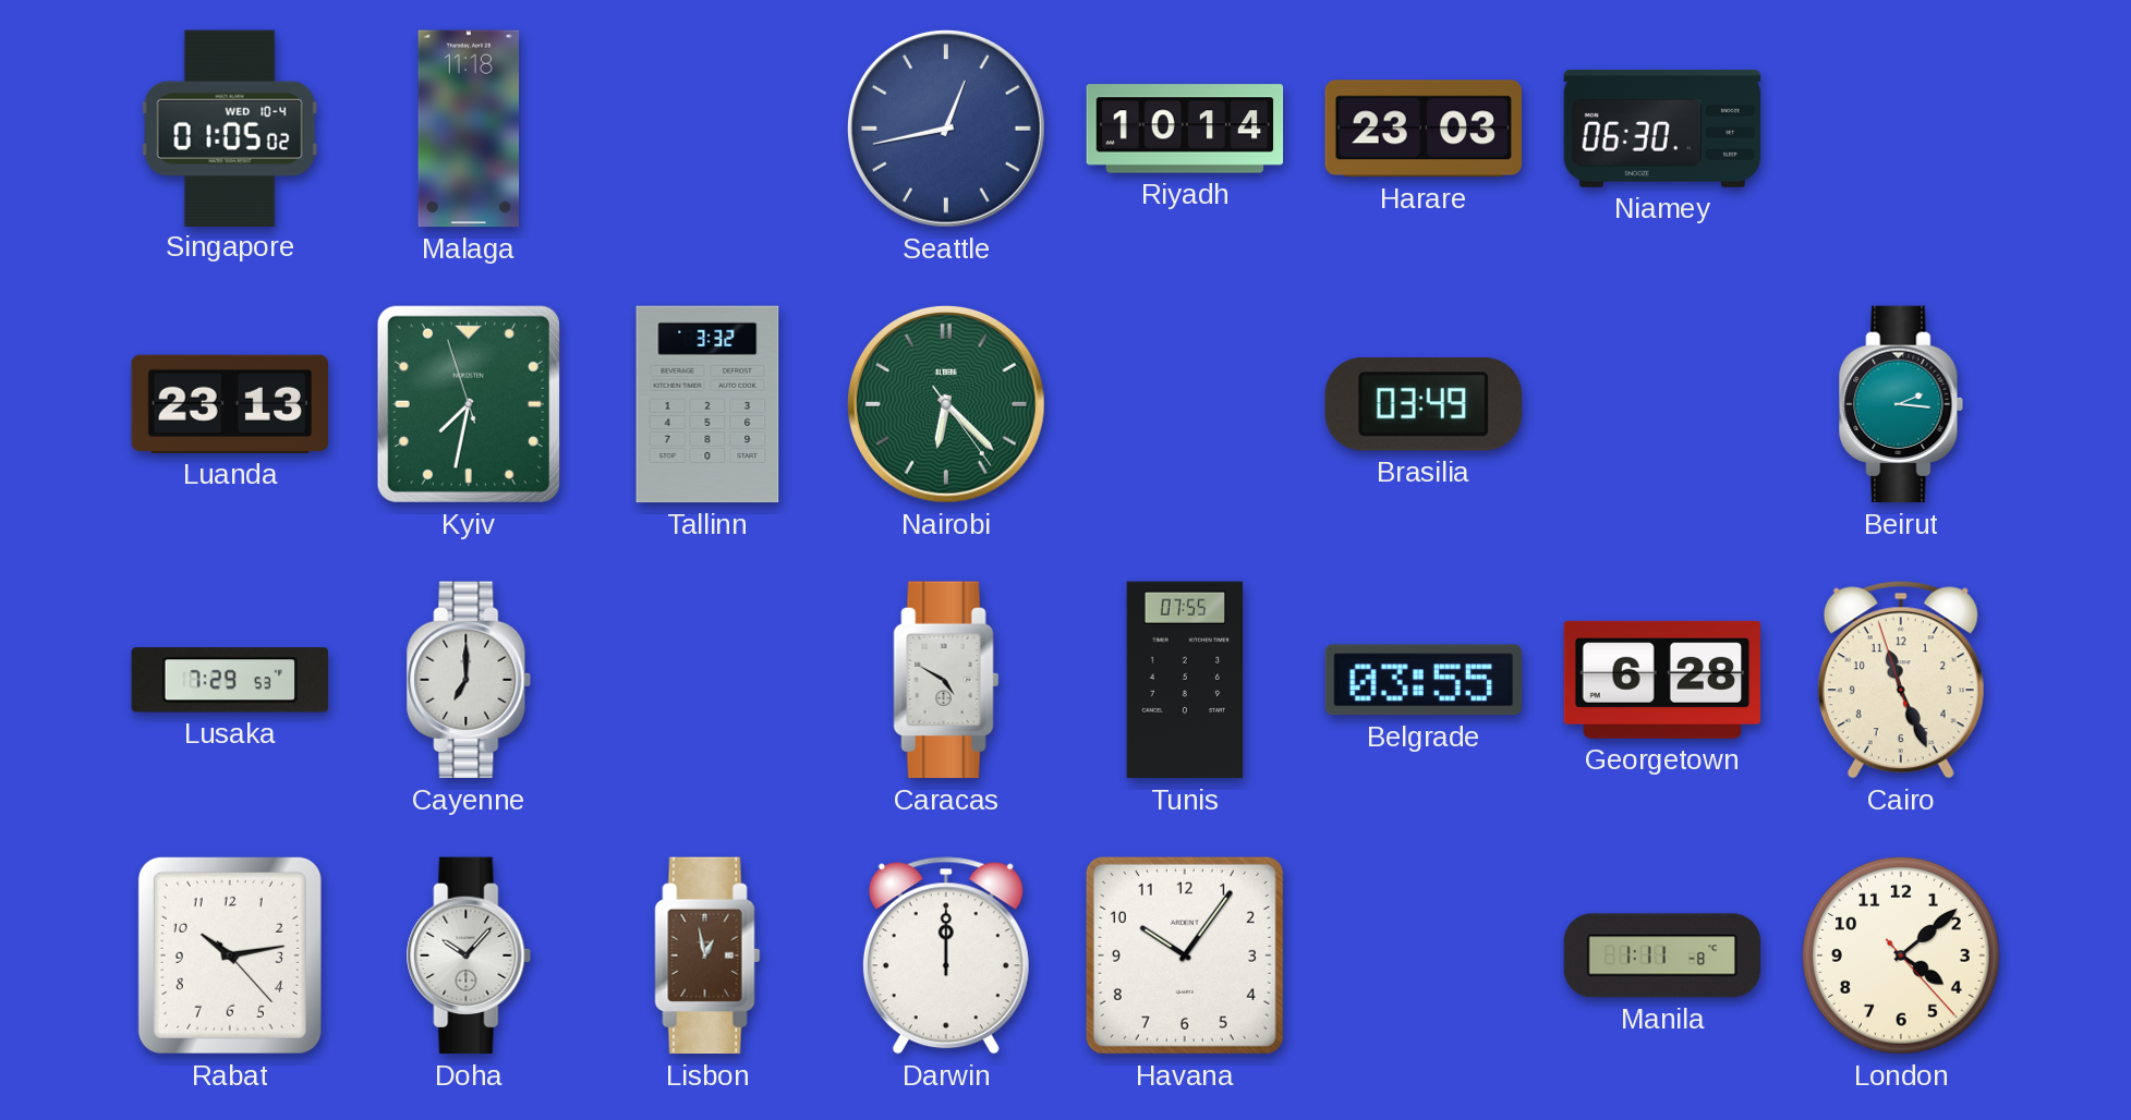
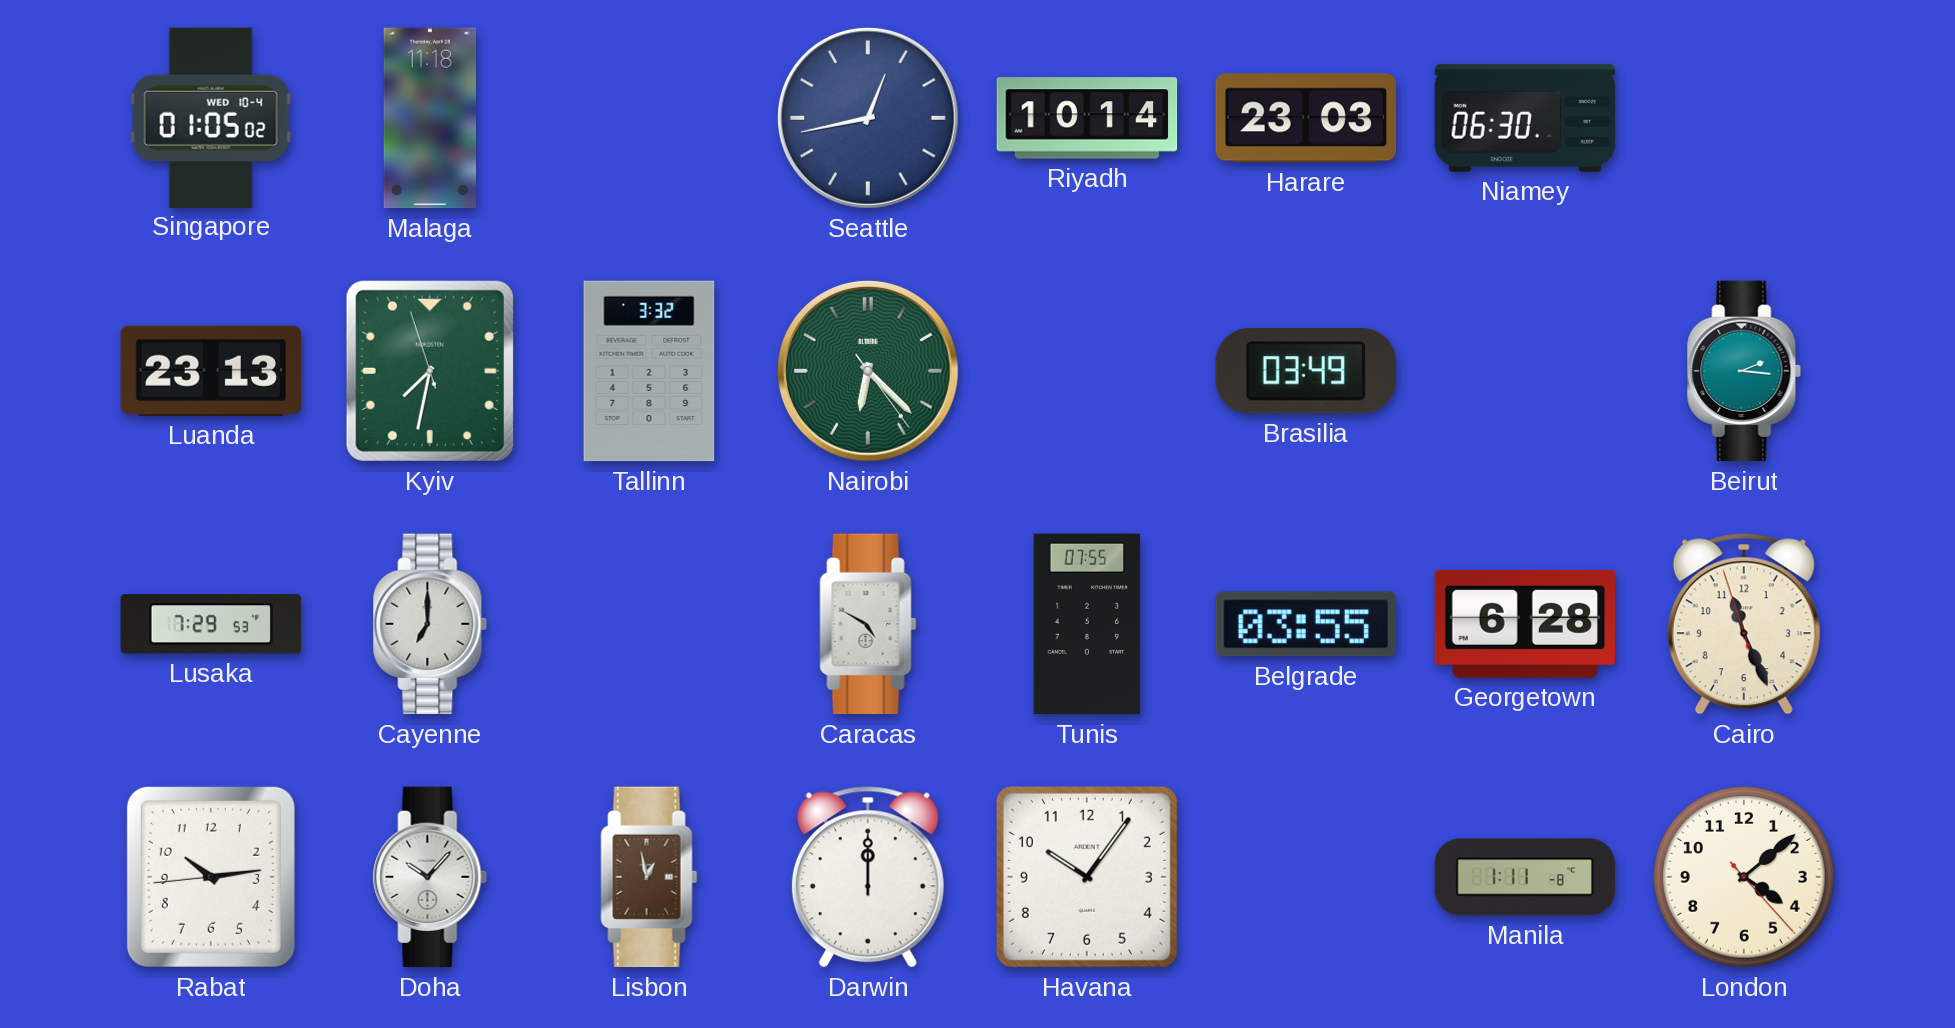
Rabat: 10:13:23 -> 10:13:44
